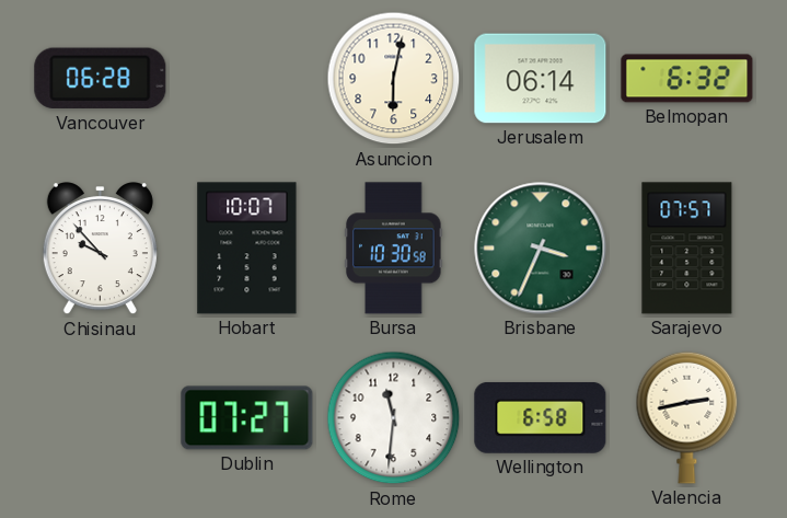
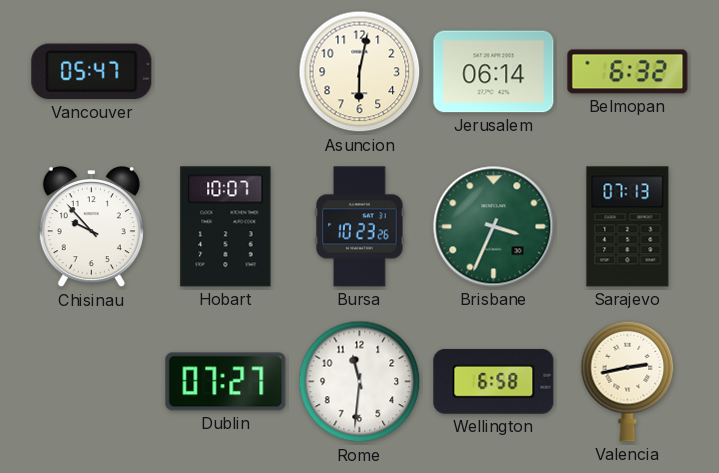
Vancouver: 06:28 -> 05:47
Bursa: 10:30 -> 10:23
Sarajevo: 07:57 -> 07:13
